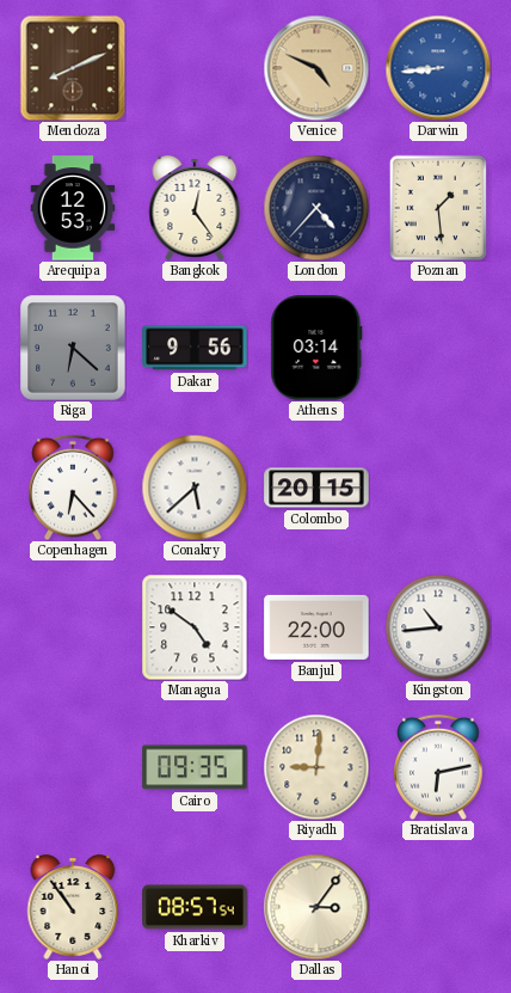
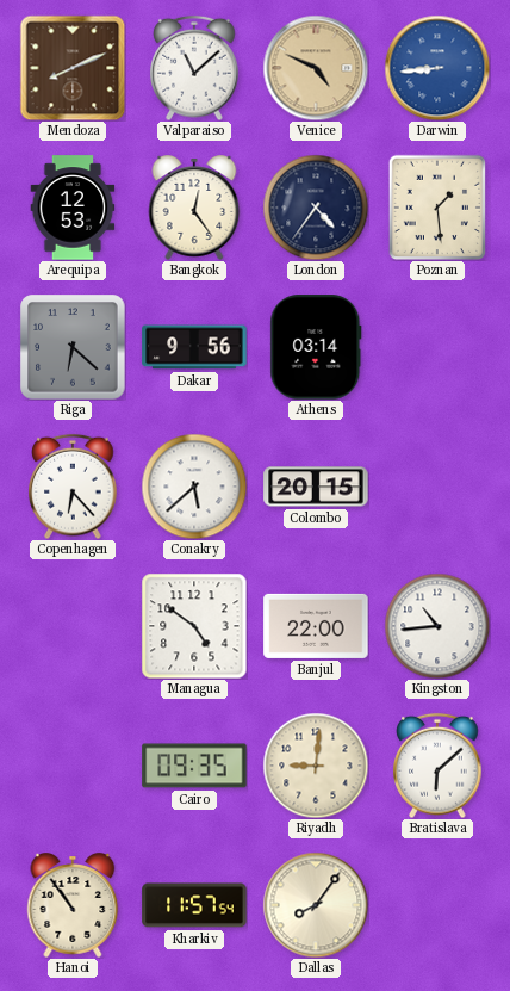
Valparaiso: none -> 11:08
London: 4:37 -> 4:36
Bratislava: 6:13 -> 6:08
Kharkiv: 08:57 -> 11:57
Dallas: 3:06 -> 8:06
